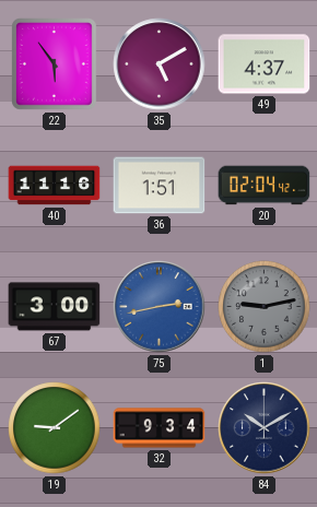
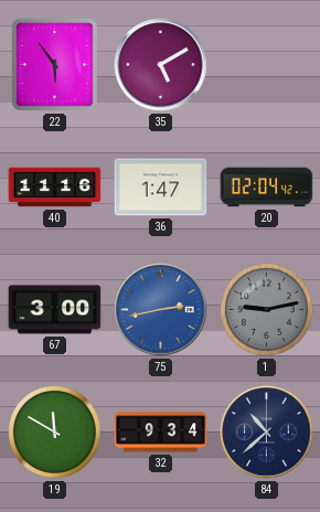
49: 4:37 -> none
36: 1:51 -> 1:47
19: 9:09 -> 11:50
84: 10:10 -> 10:38
